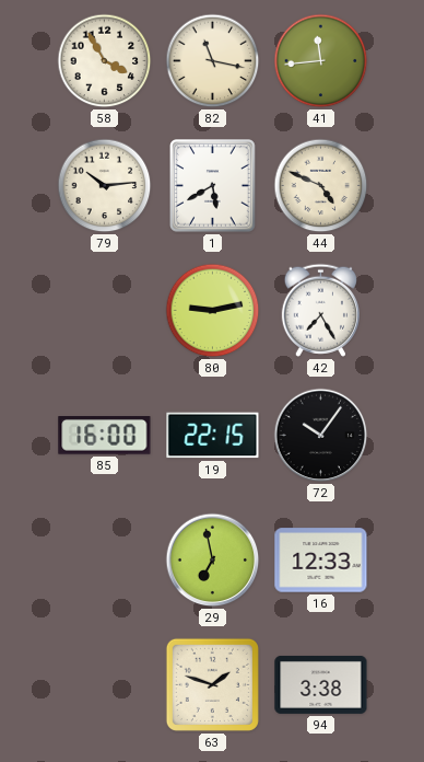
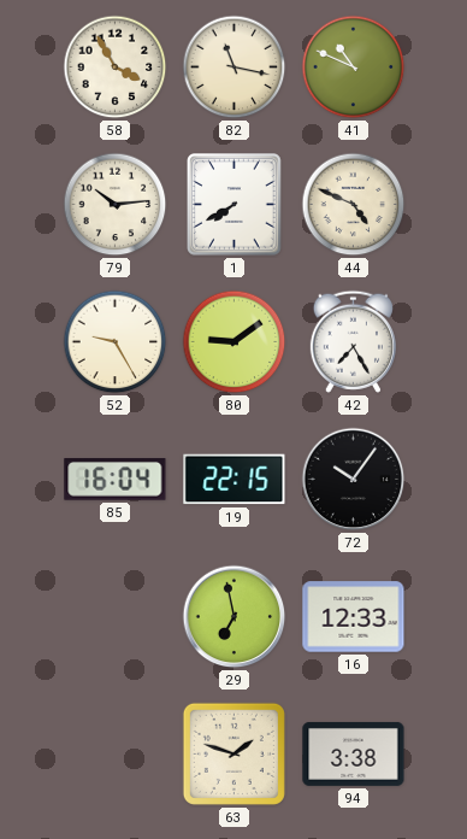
41: 11:44 -> 10:49
1: 5:40 -> 7:40
52: none -> 9:25
80: 9:13 -> 9:09
85: 16:00 -> 16:04
